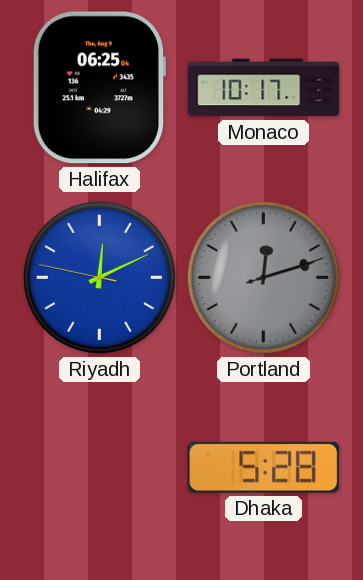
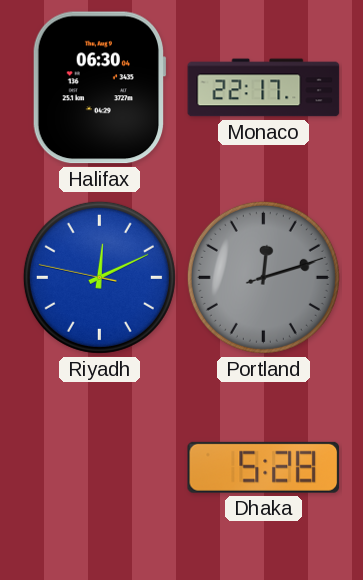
Halifax: 06:25 -> 06:30
Monaco: 10:17 -> 22:17
